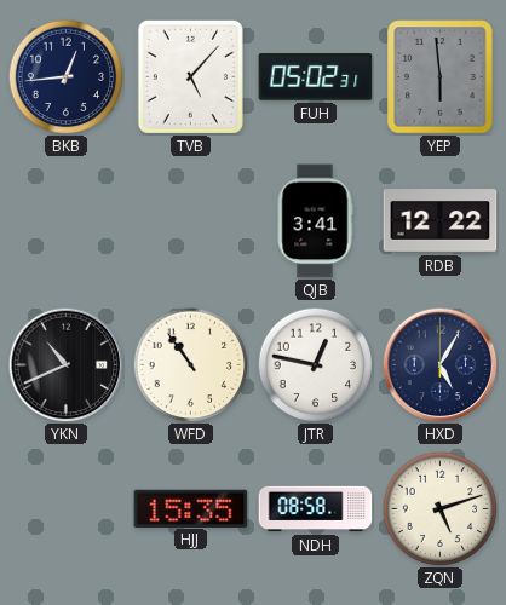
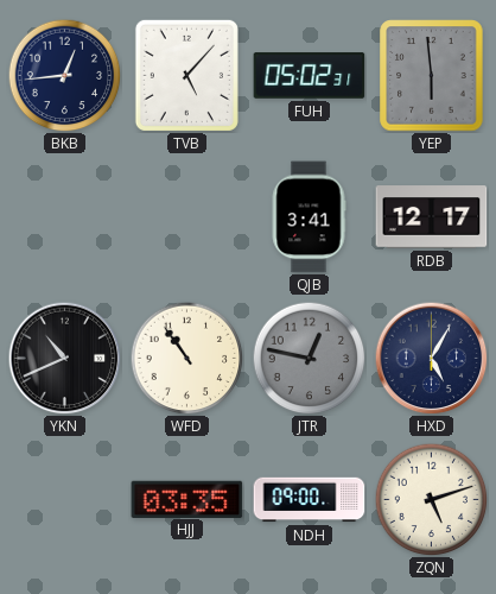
RDB: 12:22 -> 12:17
JTR dial: white -> grey
HJJ: 15:35 -> 03:35
NDH: 08:58 -> 09:00
